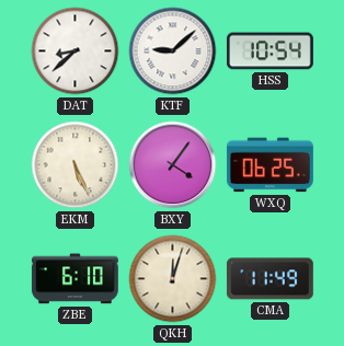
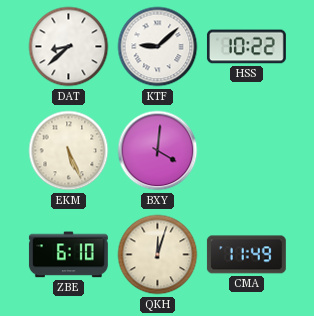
HSS: 10:54 -> 10:22
BXY: 4:06 -> 4:01
WXQ: 06:25 -> none
